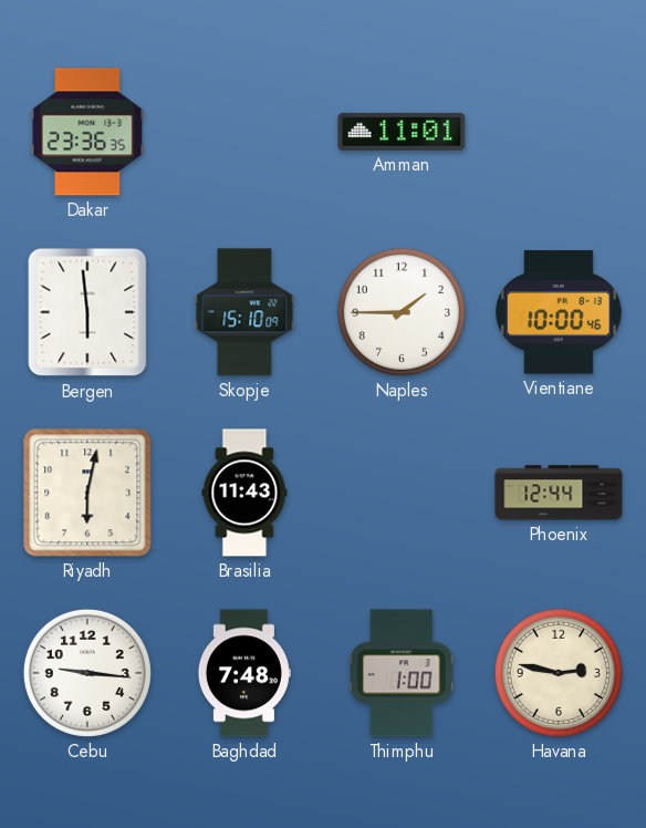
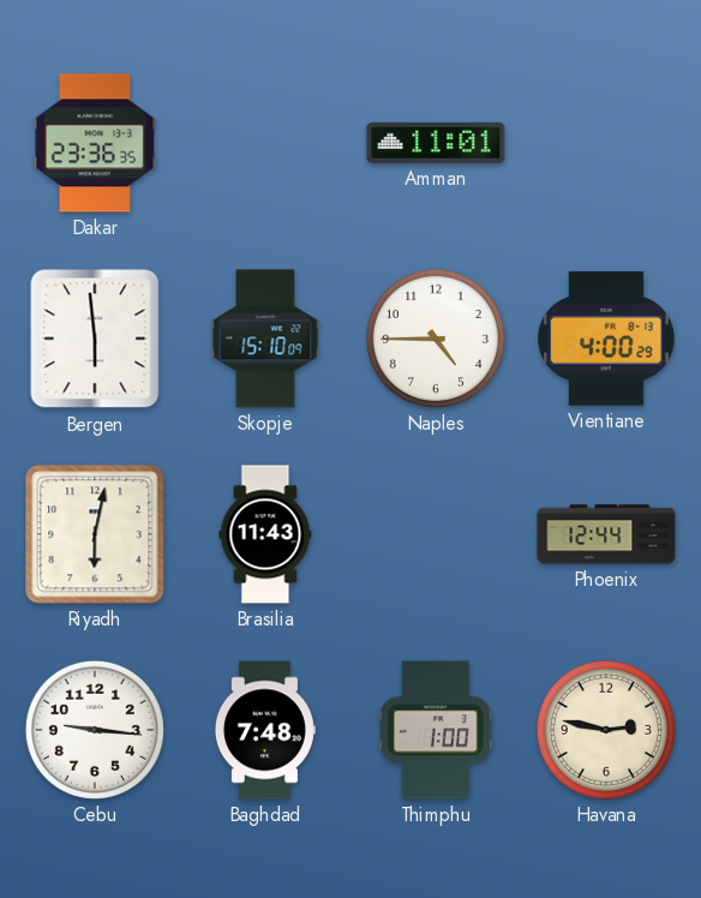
Naples: 1:45 -> 4:45
Vientiane: 10:00 -> 4:00
